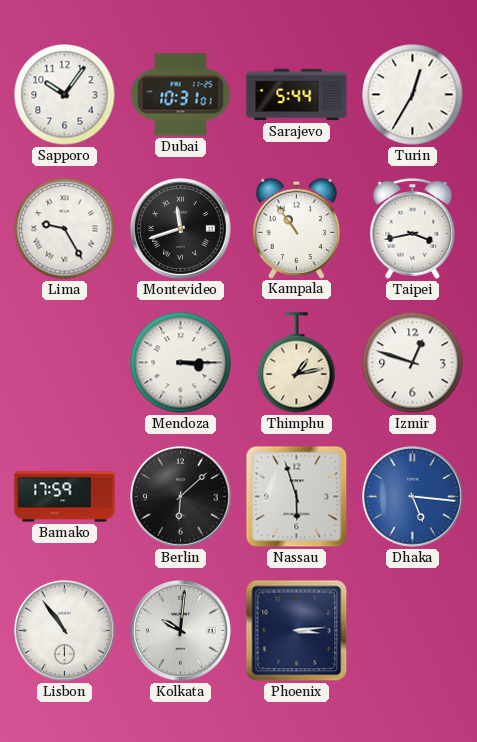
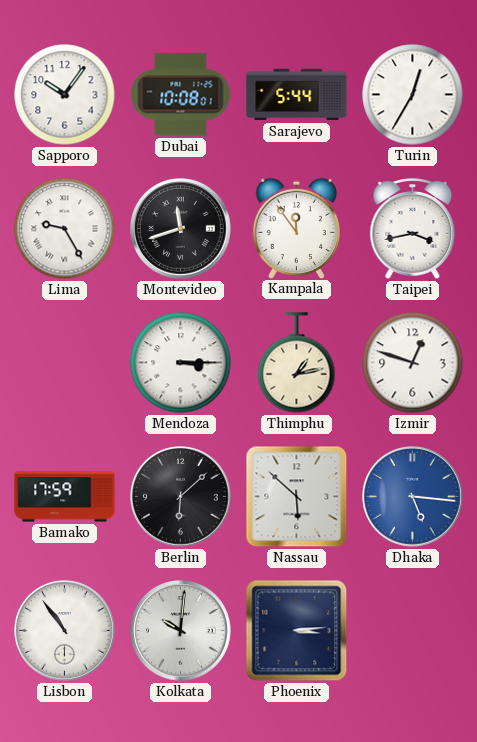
Dubai: 10:31 -> 10:08
Kampala: 10:54 -> 11:54
Nassau: 5:57 -> 5:52
